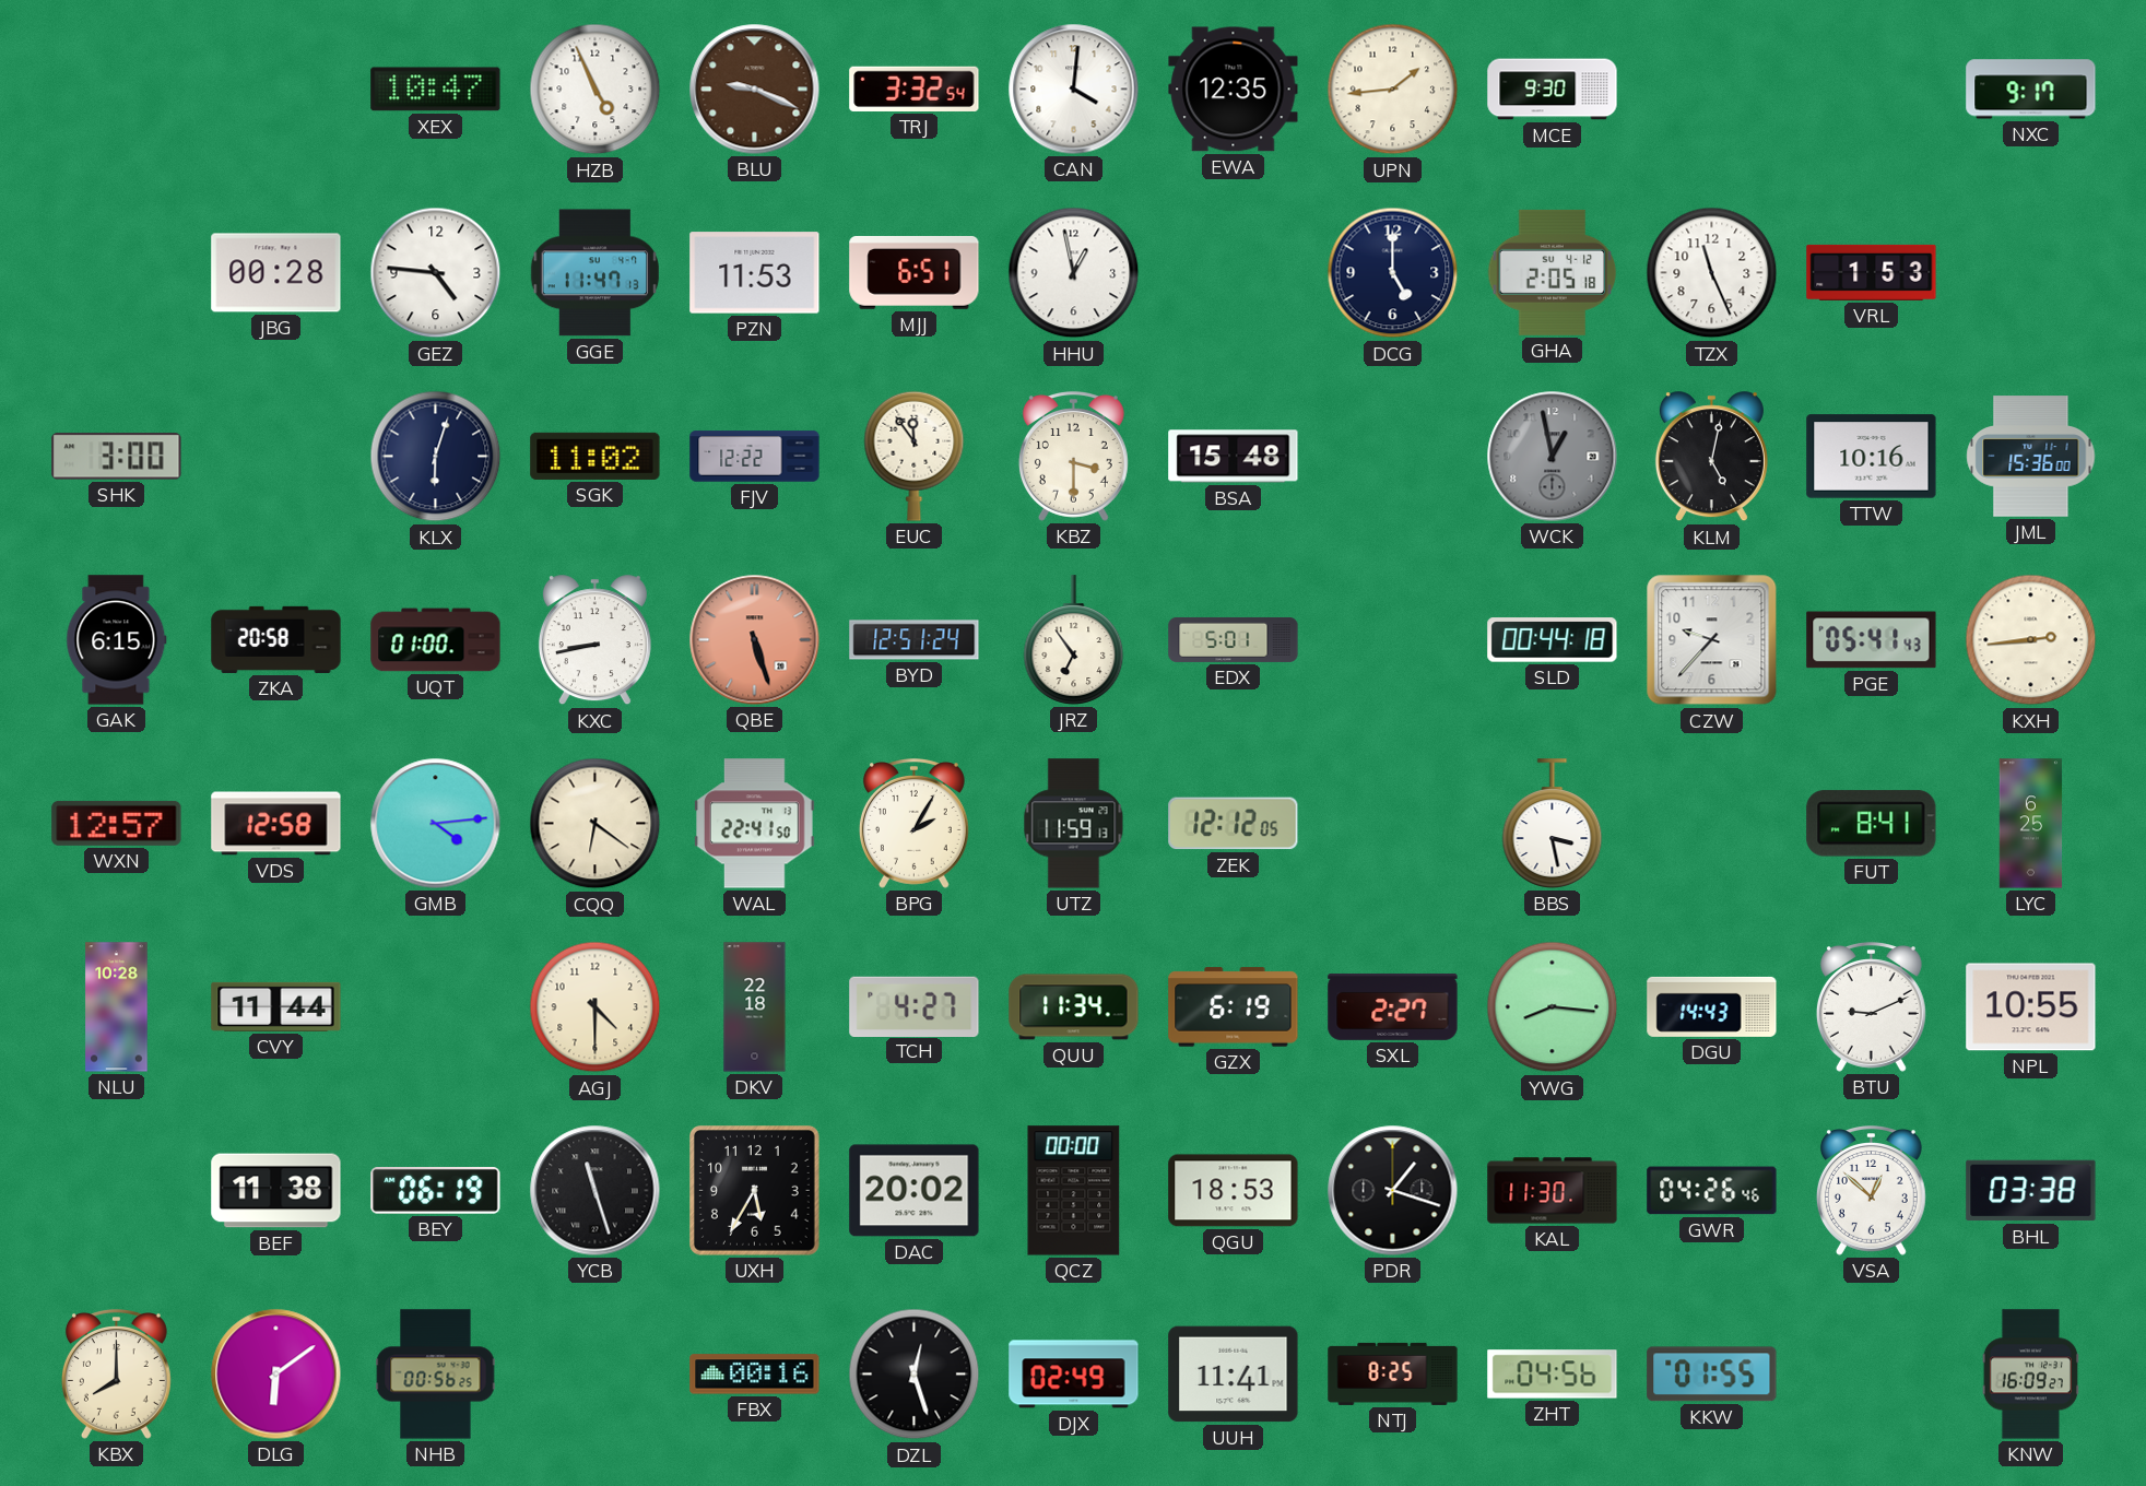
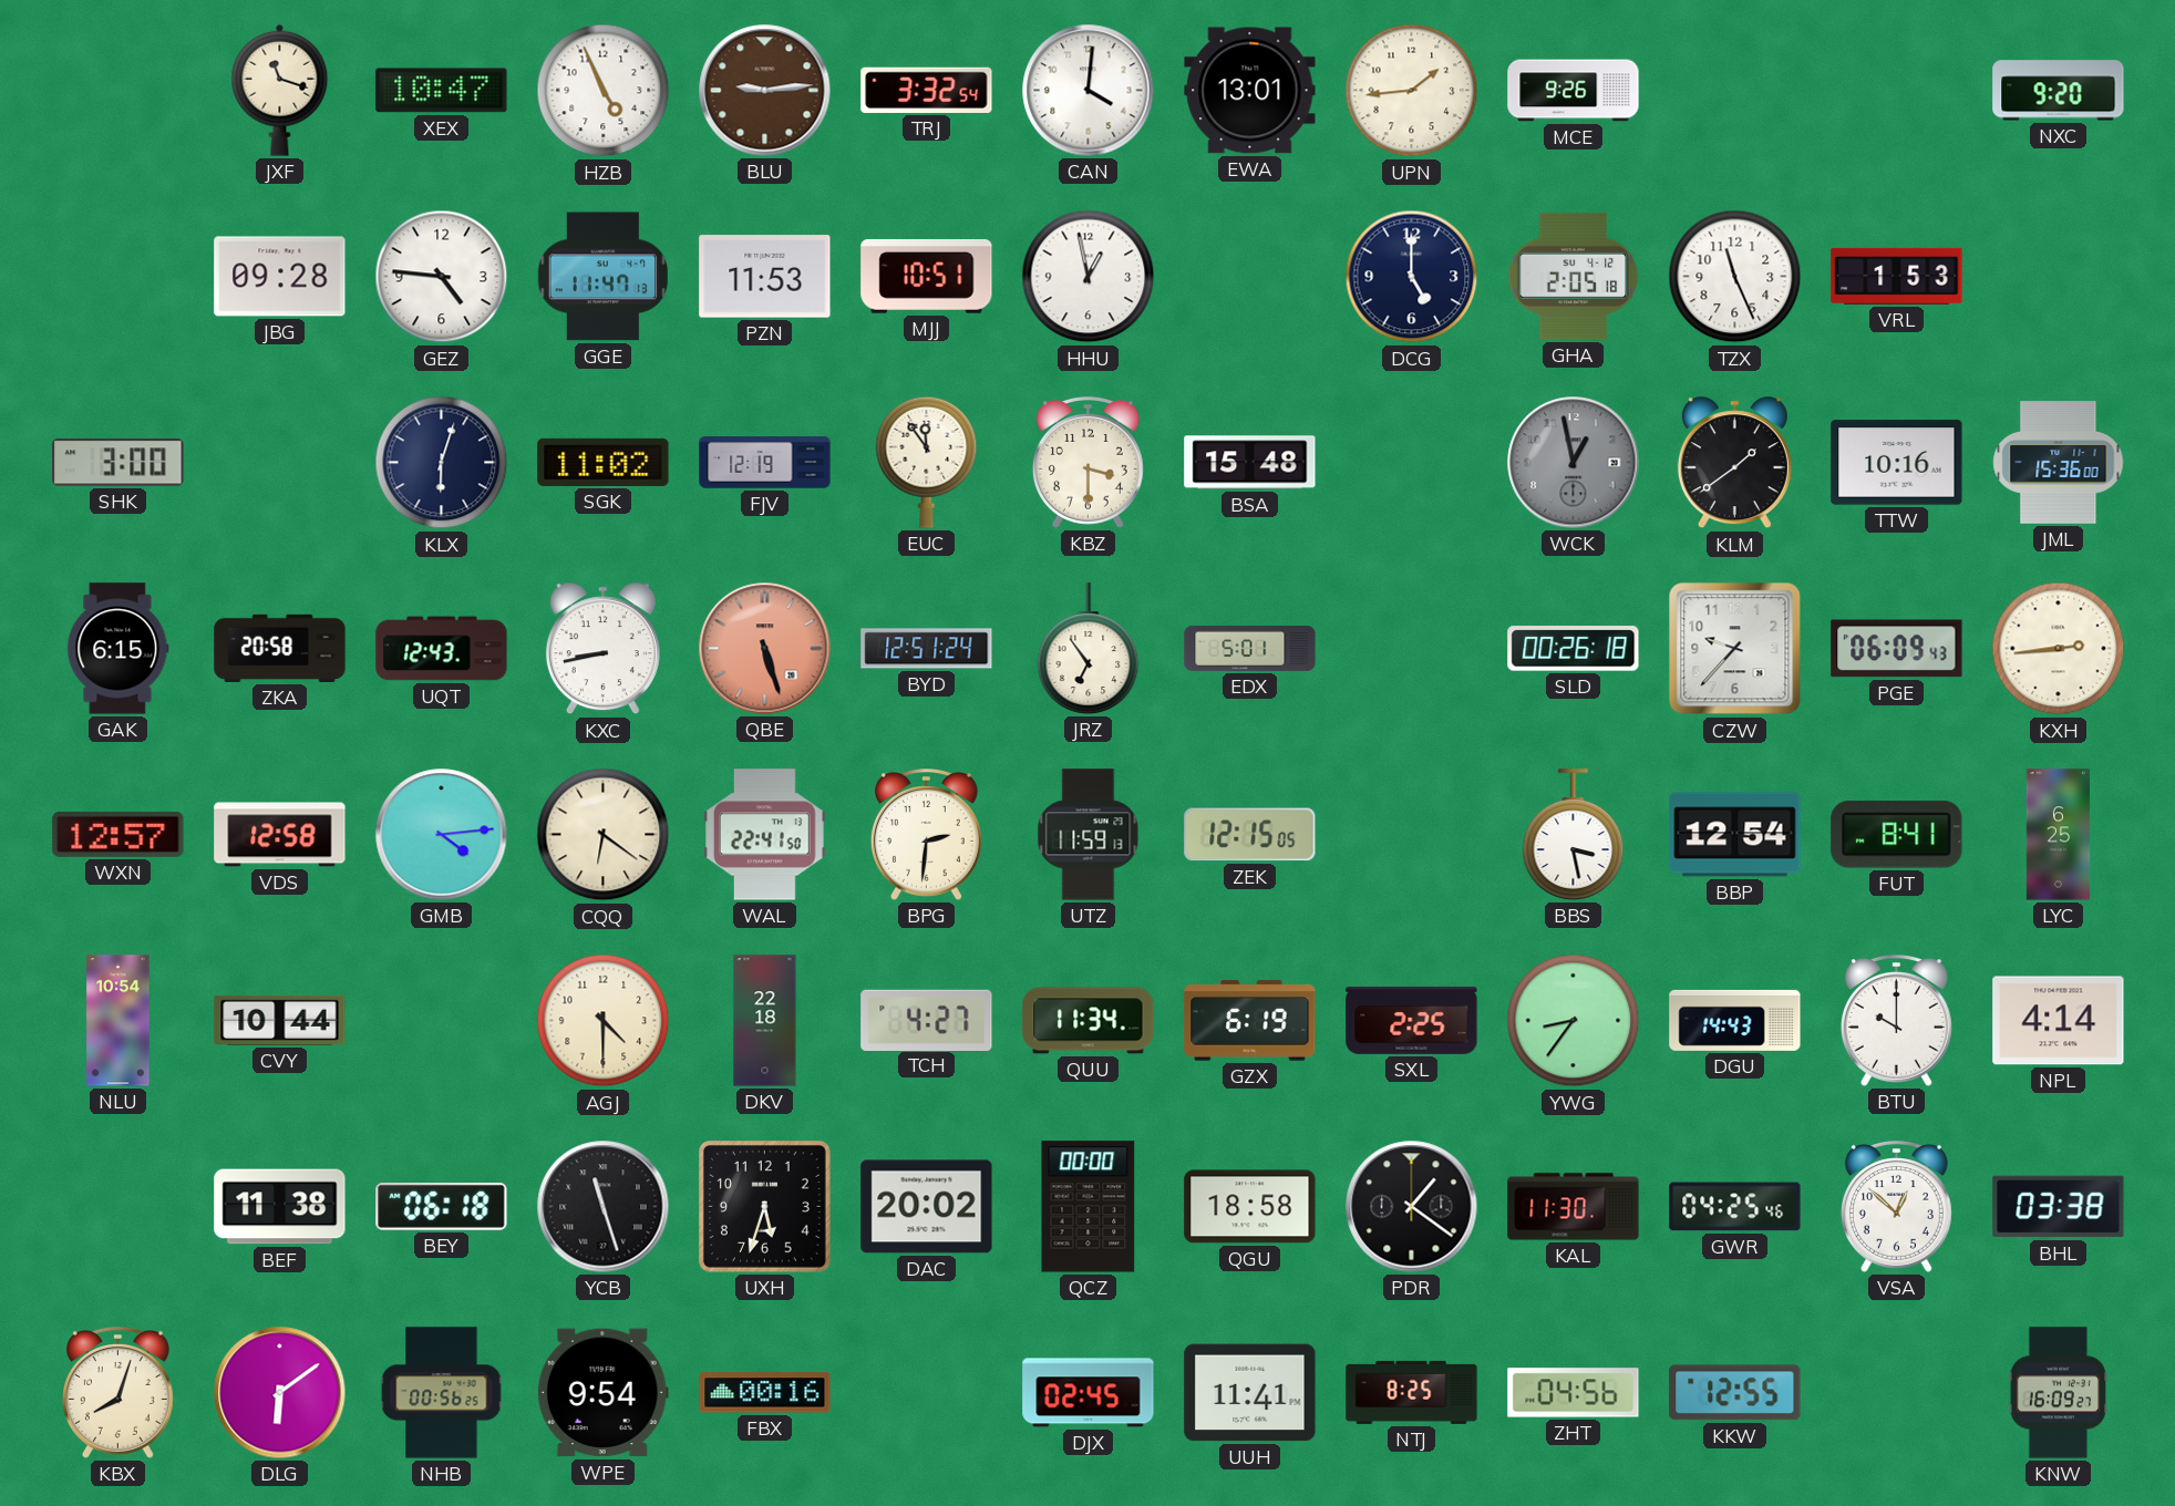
JXF: none -> 11:18
BLU: 9:19 -> 9:14
EWA: 12:35 -> 13:01
MCE: 9:30 -> 9:26
NXC: 9:17 -> 9:20
JBG: 00:28 -> 09:28
MJJ: 6:51 -> 10:51
FJV: 12:22 -> 12:19
KLM: 5:02 -> 1:39
UQT: 01:00 -> 12:43
SLD: 00:44 -> 00:26
PGE: 05:41 -> 06:09
BPG: 2:05 -> 2:31
ZEK: 12:12 -> 12:15
BBP: none -> 12:54
NLU: 10:28 -> 10:54
CVY: 11:44 -> 10:44
SXL: 2:27 -> 2:25
YWG: 8:16 -> 8:36
BTU: 9:11 -> 10:00
NPL: 10:55 -> 4:14
BEY: 06:19 -> 06:18
UXH: 5:35 -> 5:33
QGU: 18:53 -> 18:58
PDR: 1:18 -> 1:21
GWR: 04:26 -> 04:25
KBX: 8:00 -> 8:03
WPE: none -> 9:54
DZL: 12:27 -> none
DJX: 02:49 -> 02:45
KKW: 01:55 -> 12:55
